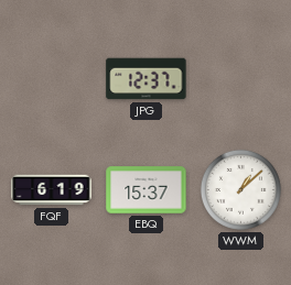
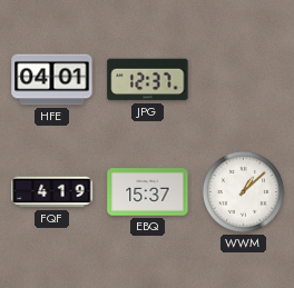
HFE: none -> 04:01
FQF: 6:19 -> 4:19
